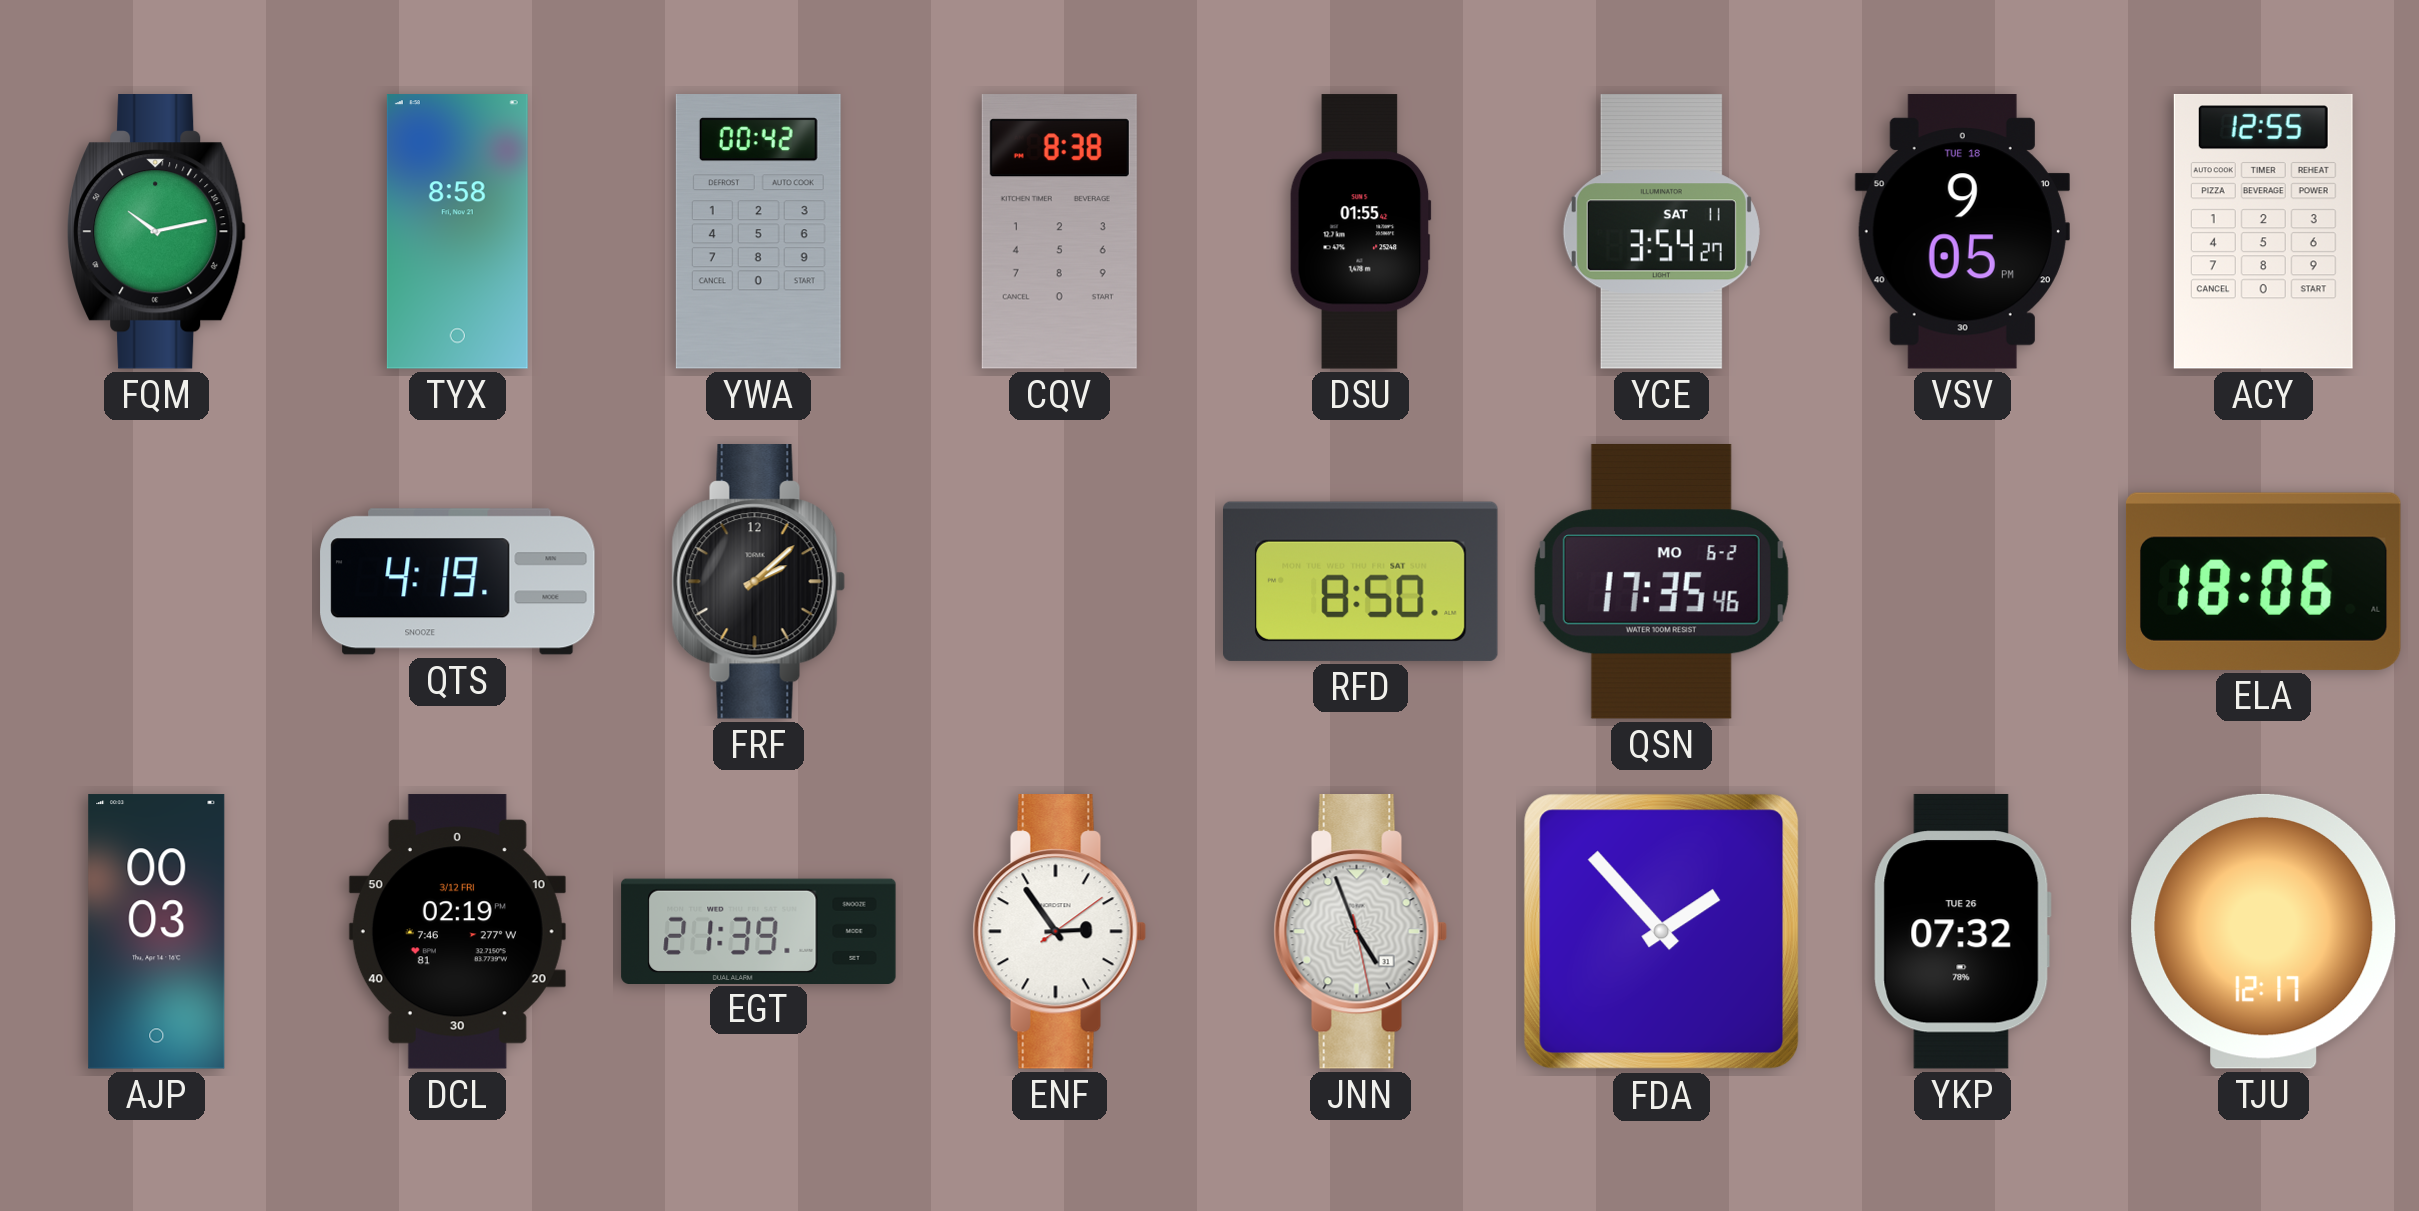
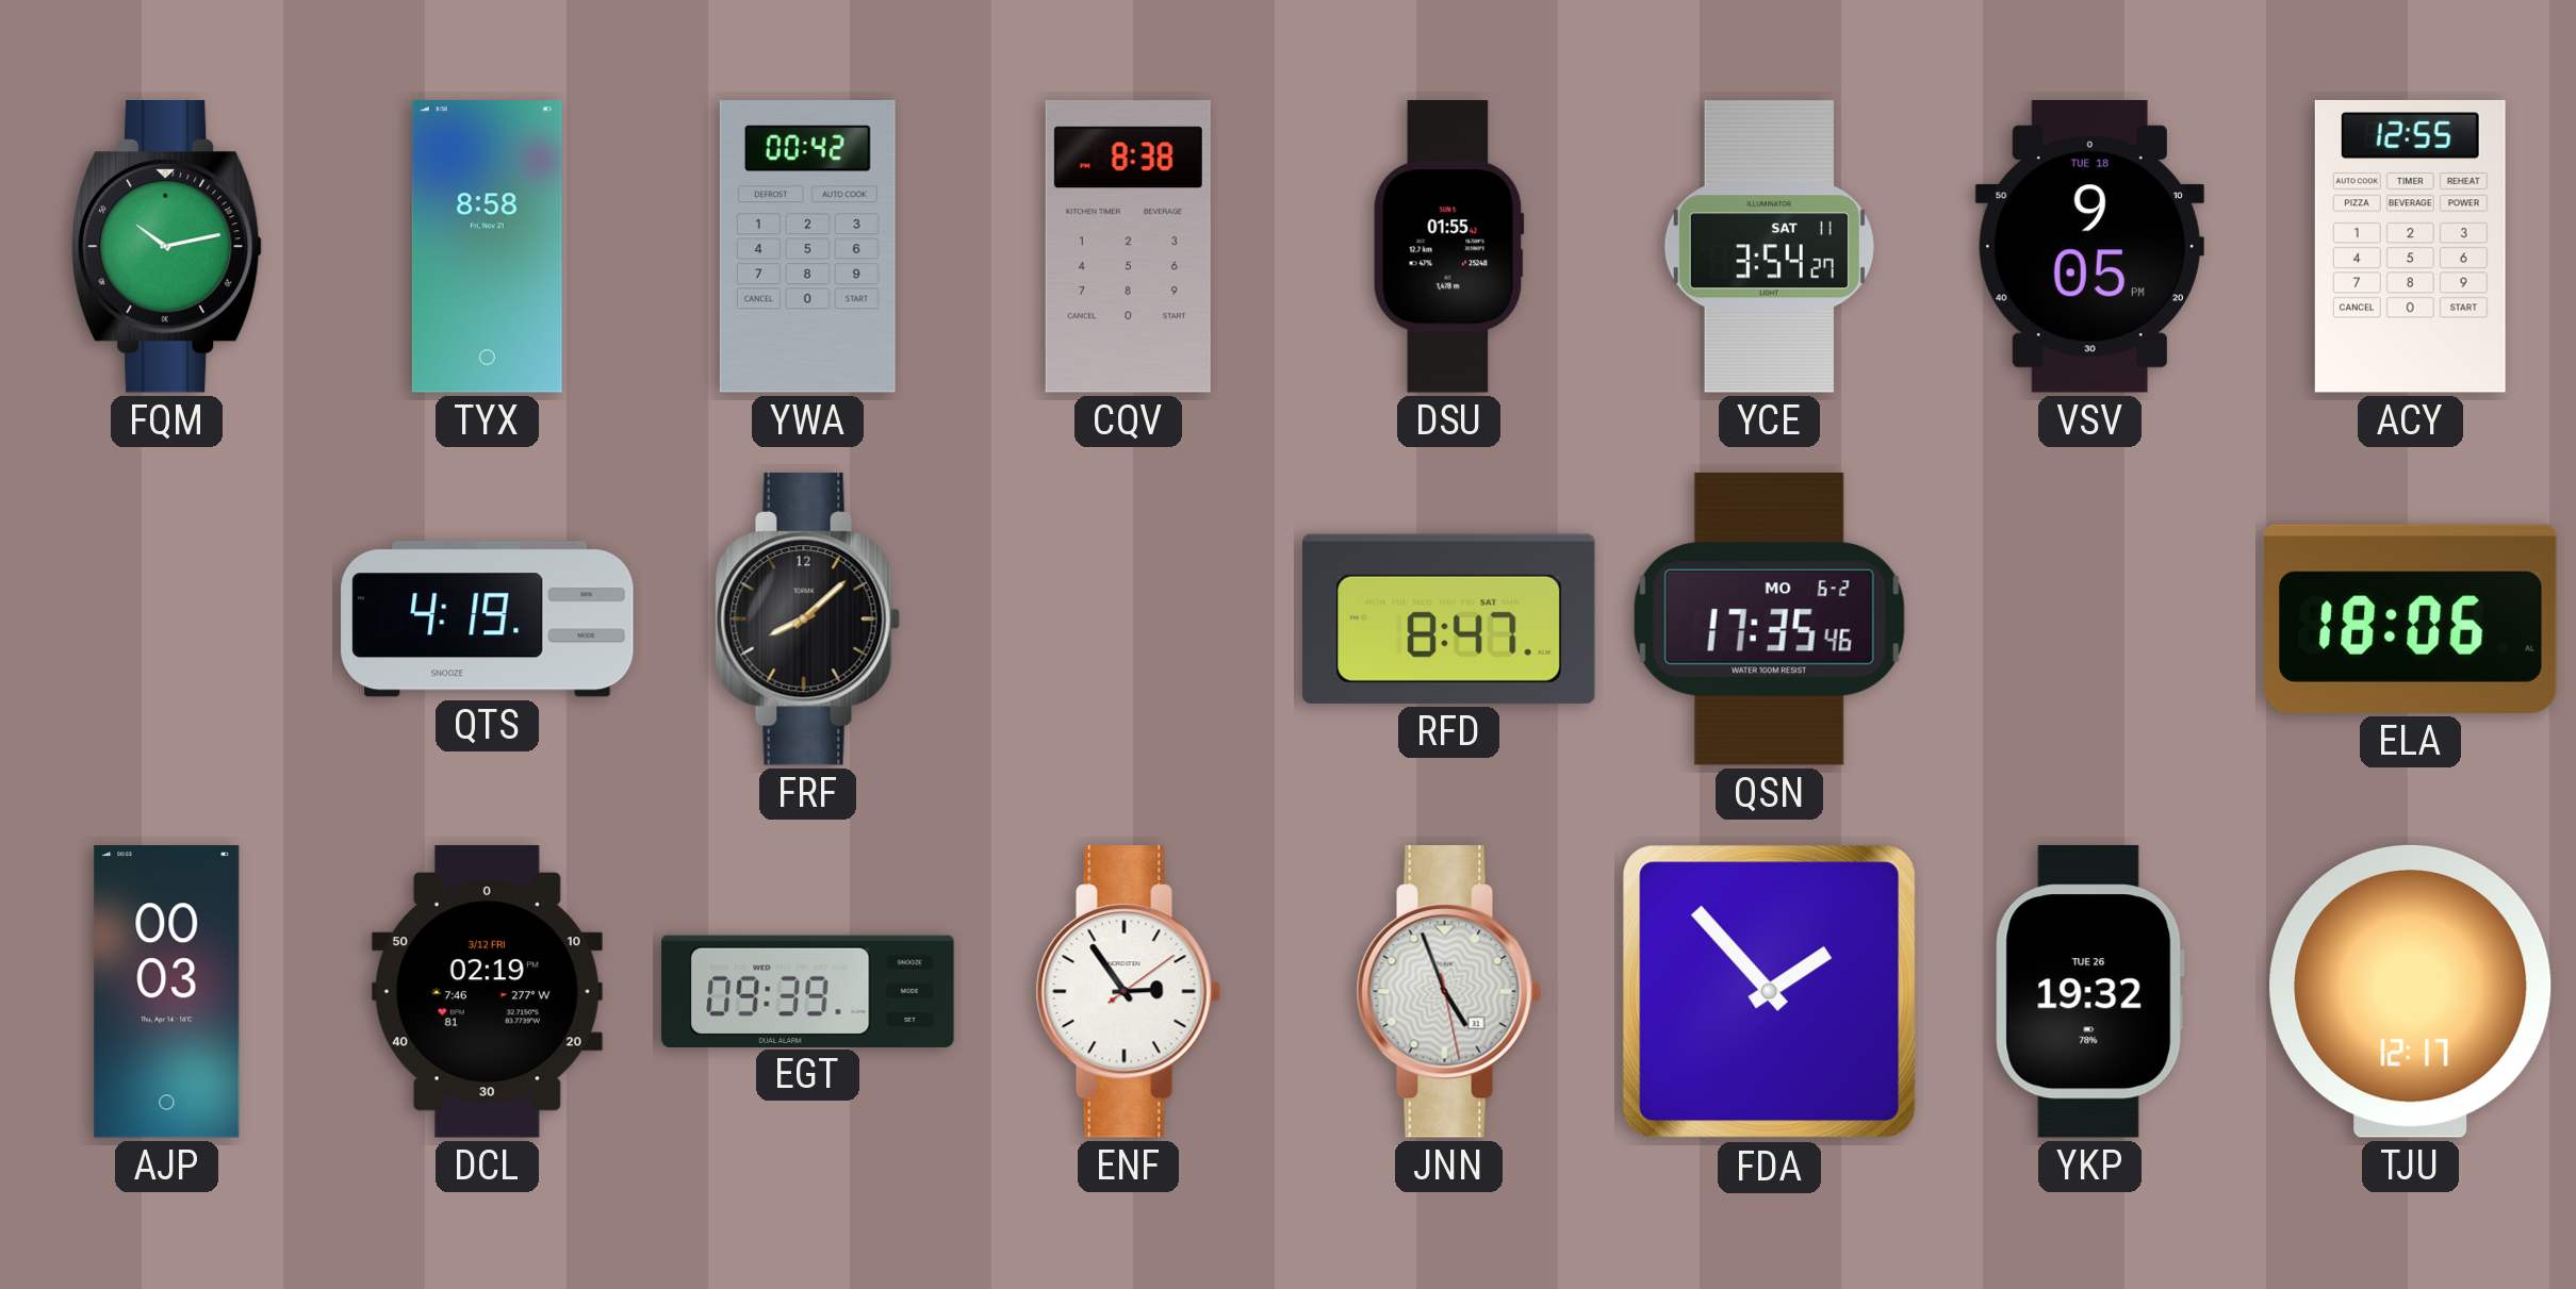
FRF: 2:08 -> 8:08
RFD: 8:50 -> 8:47
EGT: 21:39 -> 09:39
YKP: 07:32 -> 19:32
